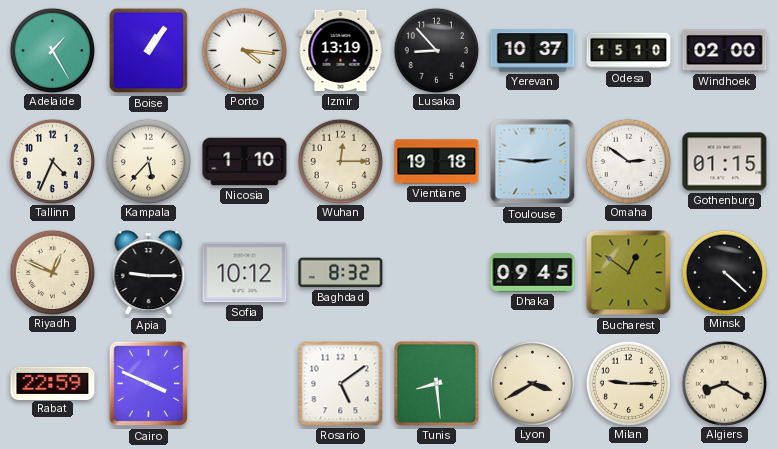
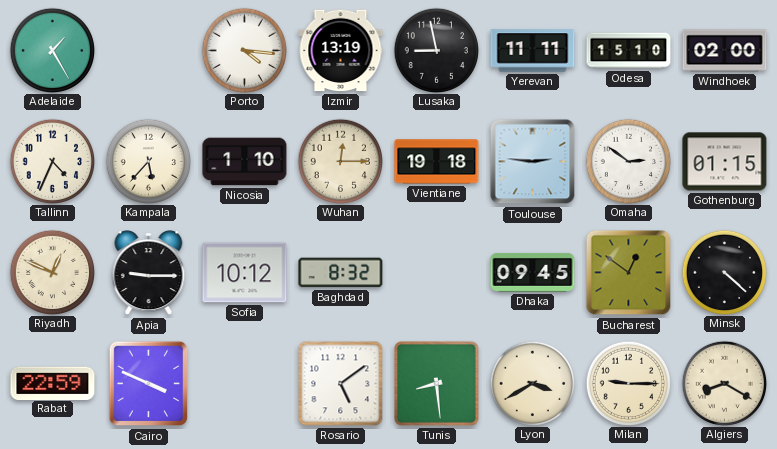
Boise: 1:06 -> none
Lusaka: 8:53 -> 8:58
Yerevan: 10:37 -> 11:11
